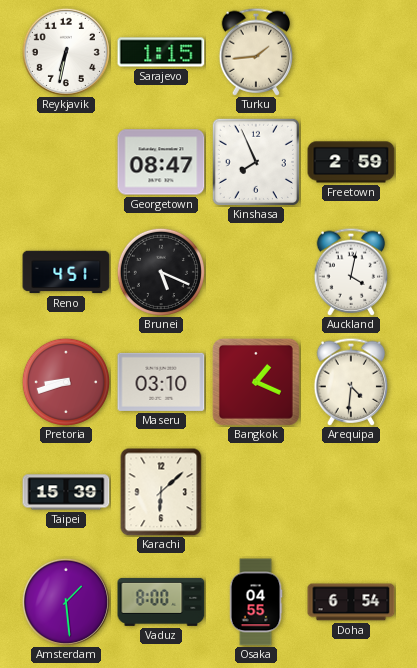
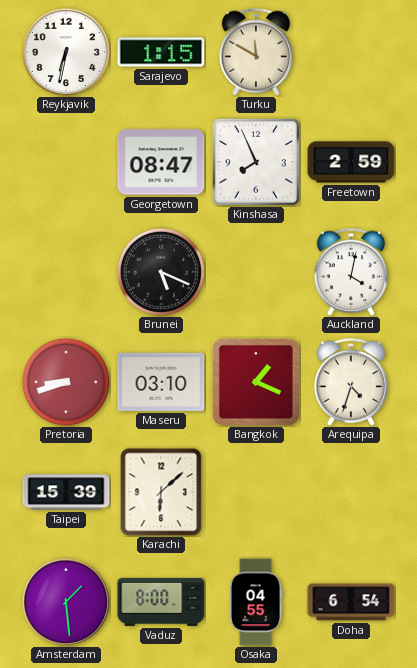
Turku: 1:44 -> 11:50
Reno: 4:51 -> none
Arequipa: 4:31 -> 4:33
